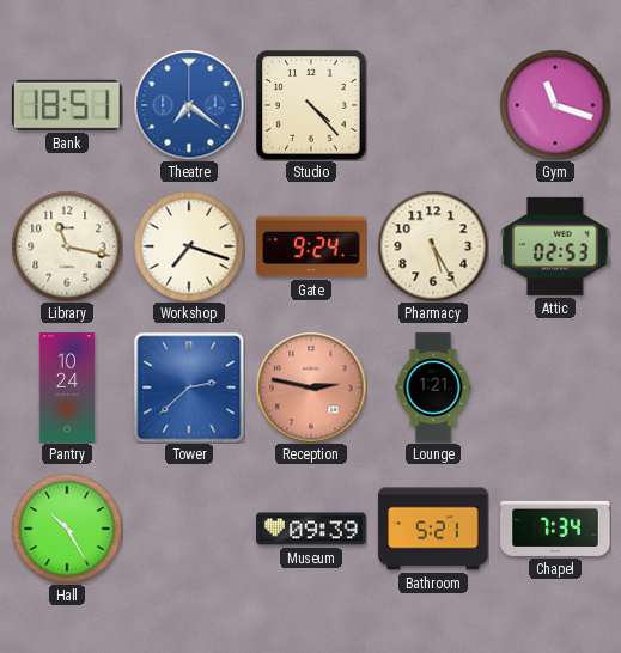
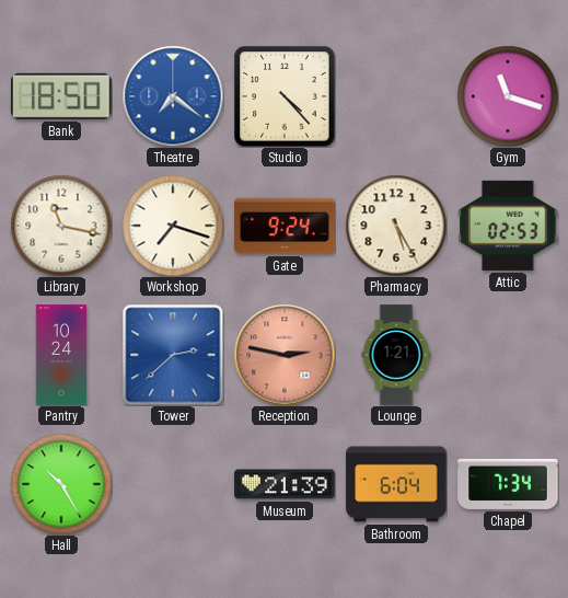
Bank: 18:51 -> 18:50
Museum: 09:39 -> 21:39
Bathroom: 5:21 -> 6:04
